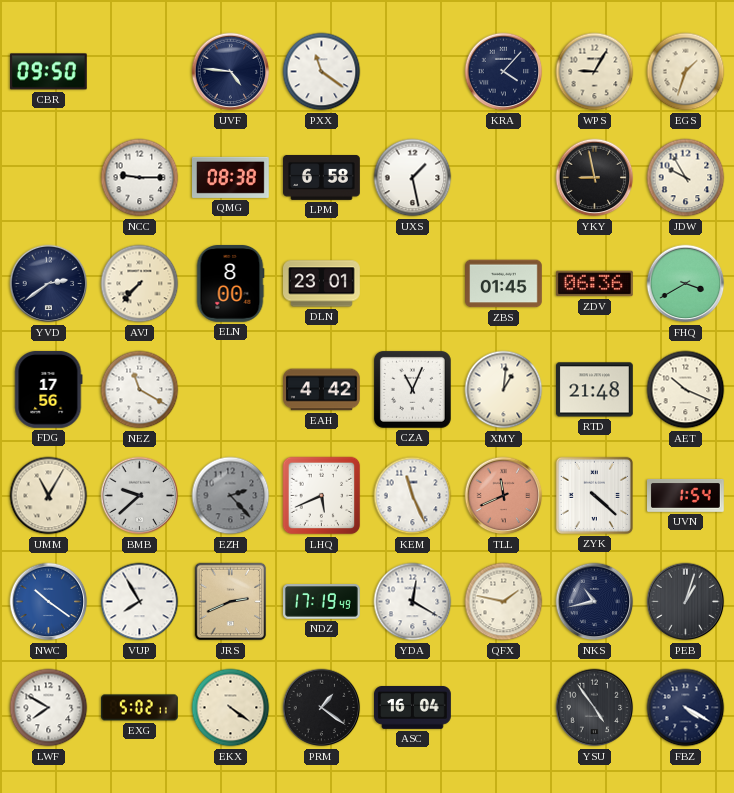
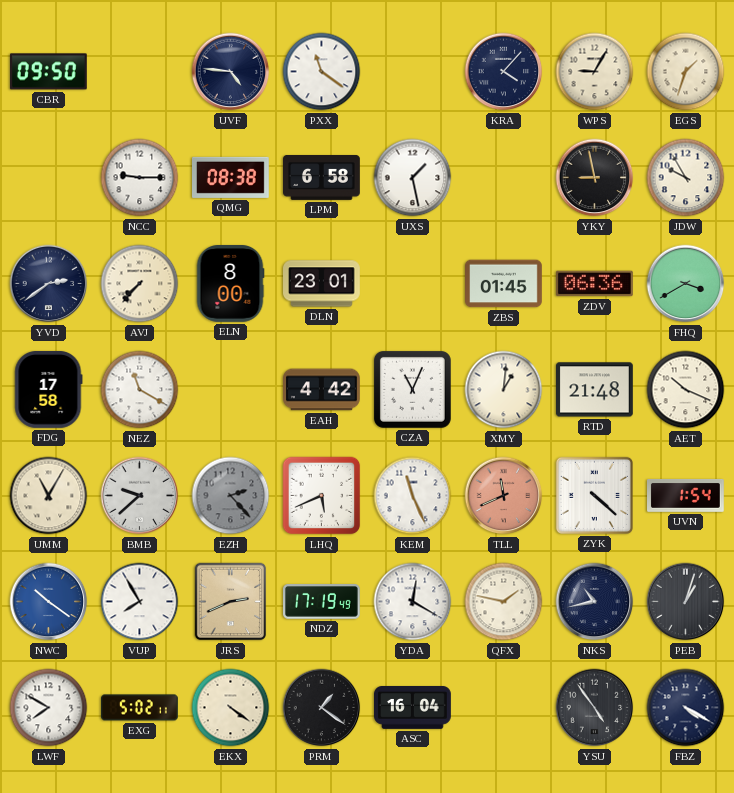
FDG: 17:56 -> 17:58
